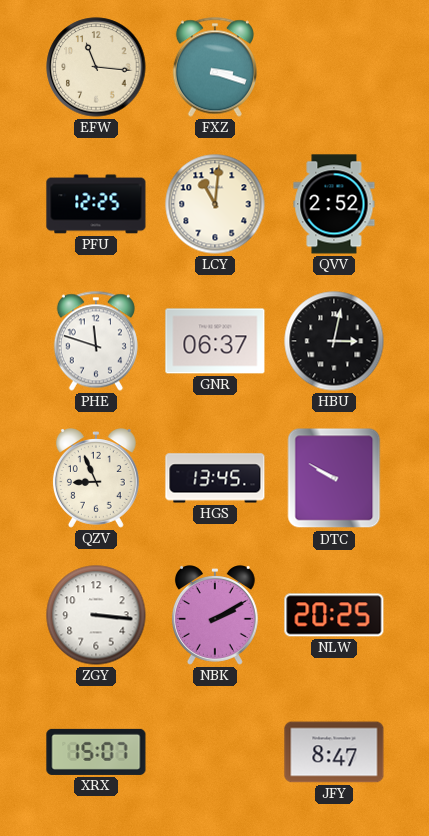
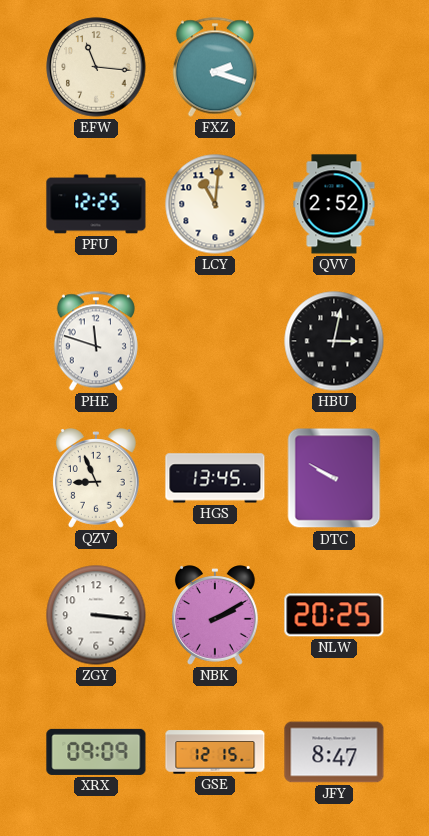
FXZ: 3:18 -> 2:18
GNR: 06:37 -> none
XRX: 15:07 -> 09:09
GSE: none -> 12:15
